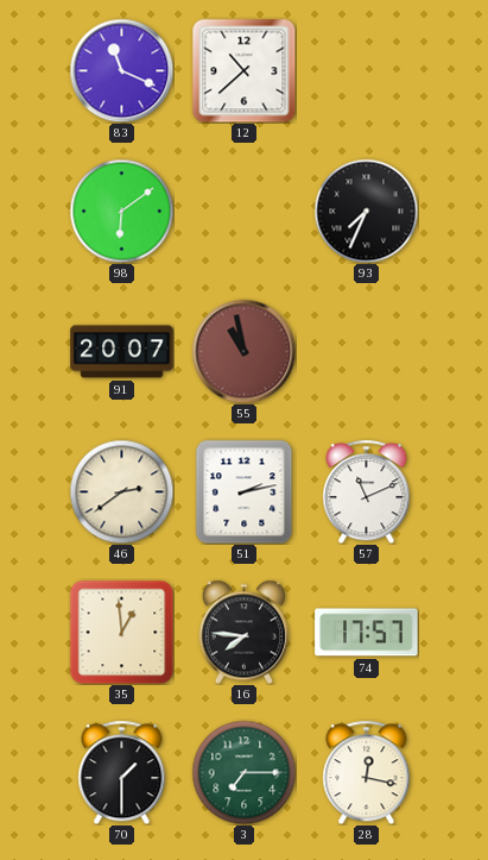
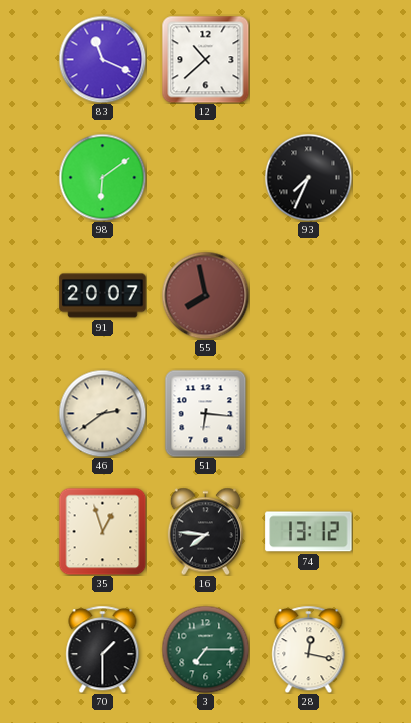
55: 10:58 -> 7:58
51: 2:13 -> 6:16
57: 11:11 -> none
35: 12:59 -> 12:57
74: 17:57 -> 13:12
